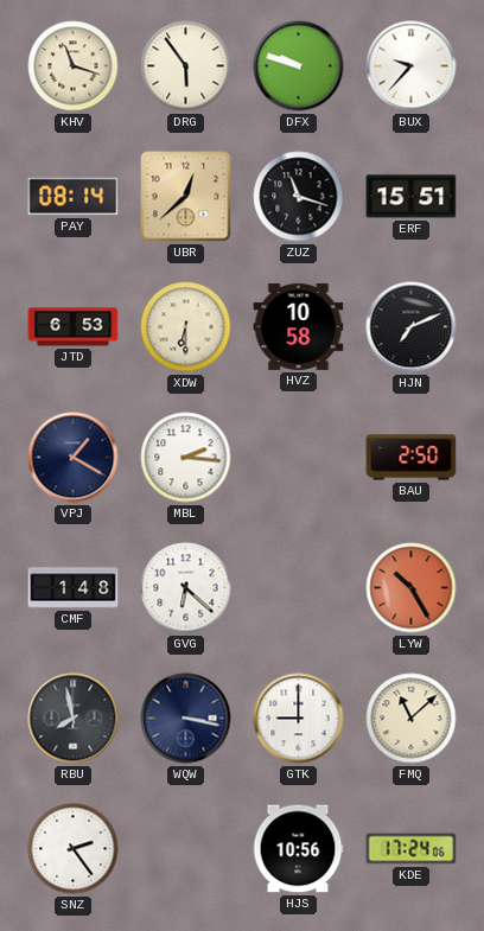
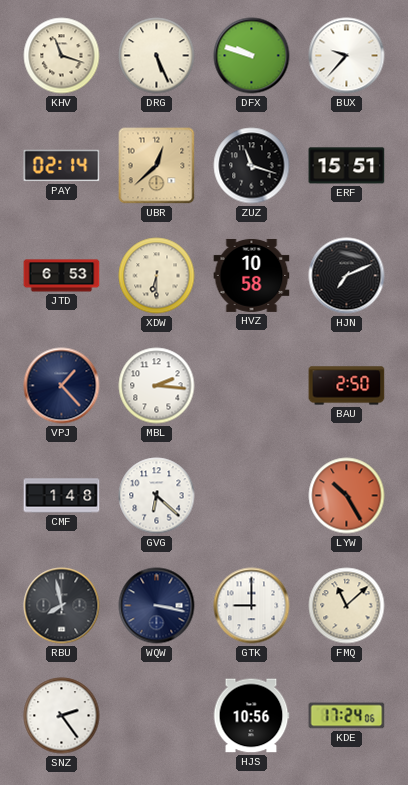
DRG: 5:54 -> 5:26
PAY: 08:14 -> 02:14
VPJ: 1:20 -> 1:23
